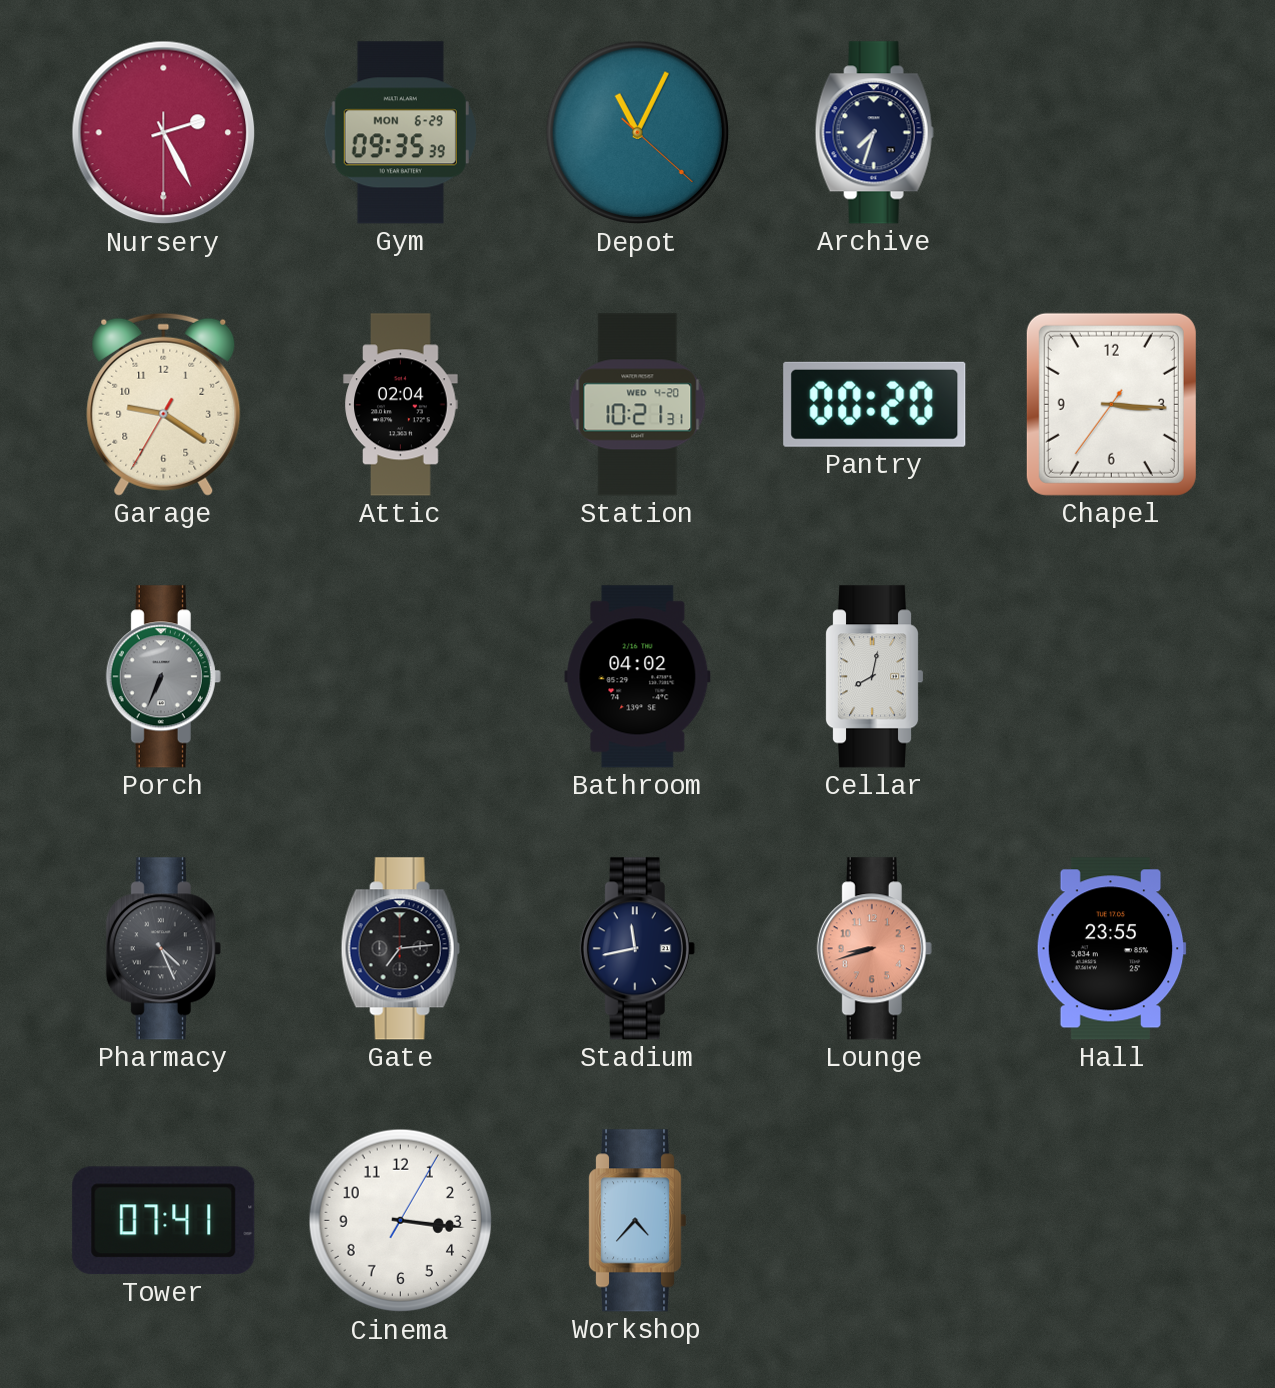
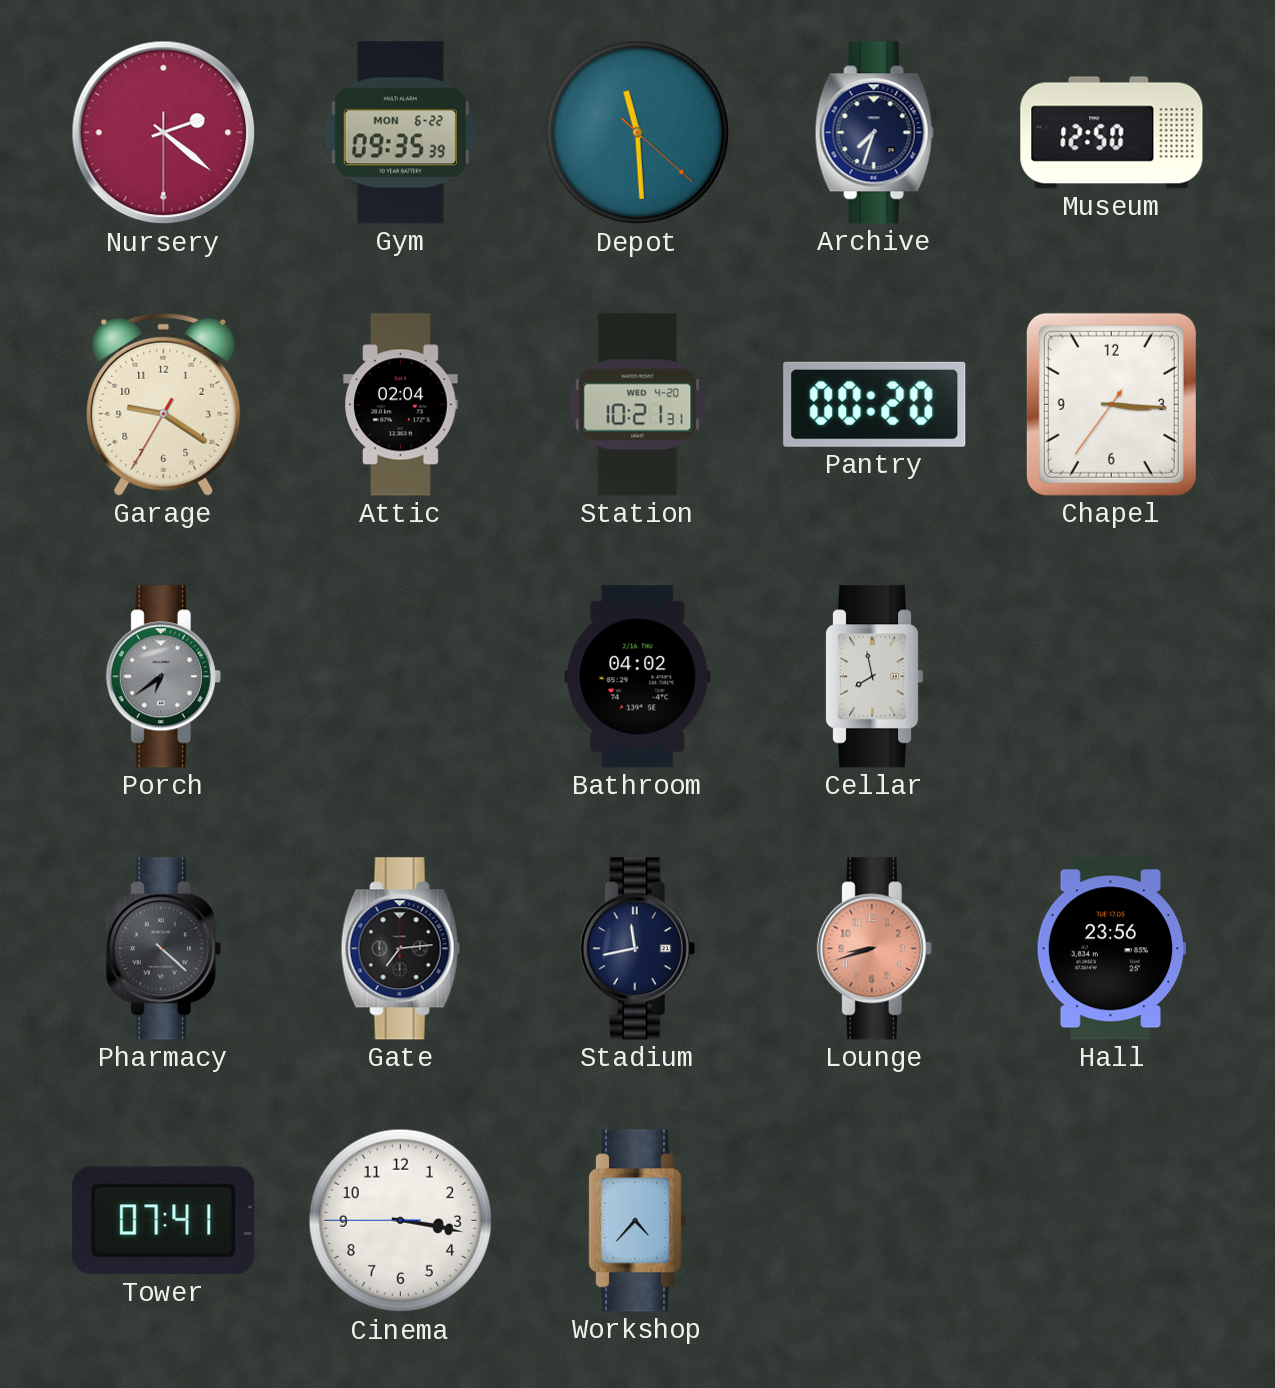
Nursery: 2:25 -> 2:21
Gym date: MON 6-29 -> MON 6-22
Depot: 11:04 -> 11:29
Museum: none -> 12:50
Porch: 6:34 -> 6:39
Cellar: 8:02 -> 7:58
Pharmacy: 4:26 -> 4:22
Hall: 23:55 -> 23:56
Cinema: 3:16:05 -> 3:16:45
